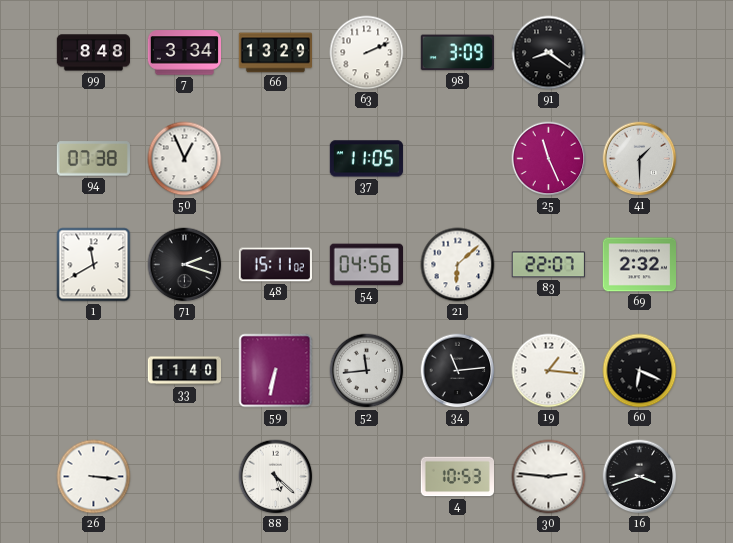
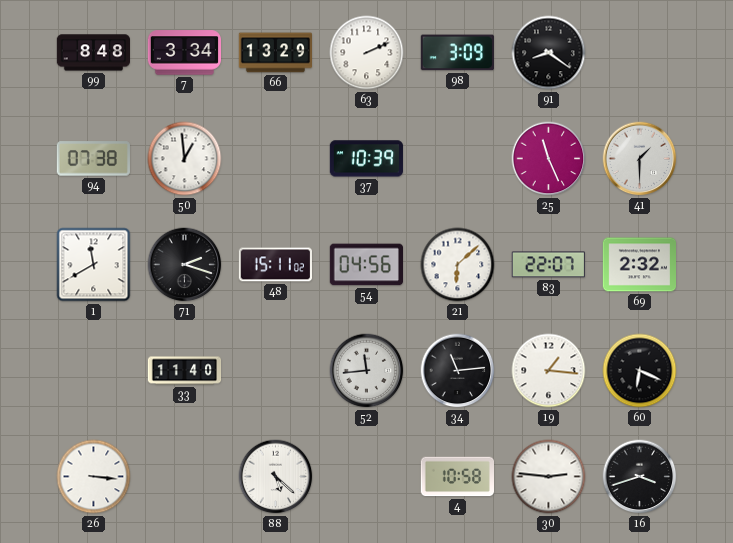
50: 12:56 -> 12:59
37: 11:05 -> 10:39
59: 6:32 -> none
4: 10:53 -> 10:58
